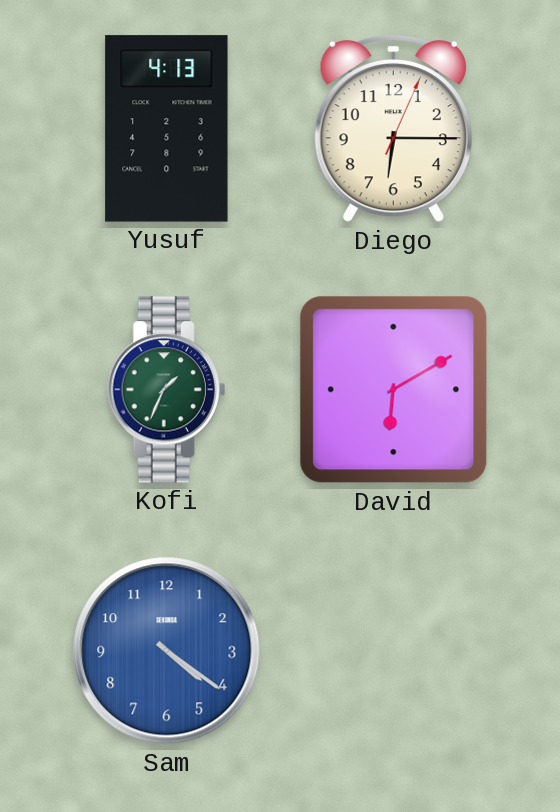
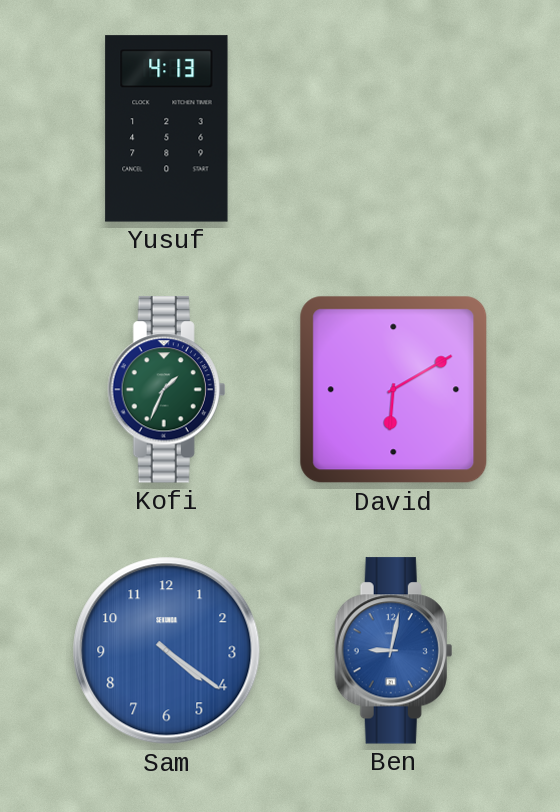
Diego: 6:15 -> none
Ben: none -> 9:02
